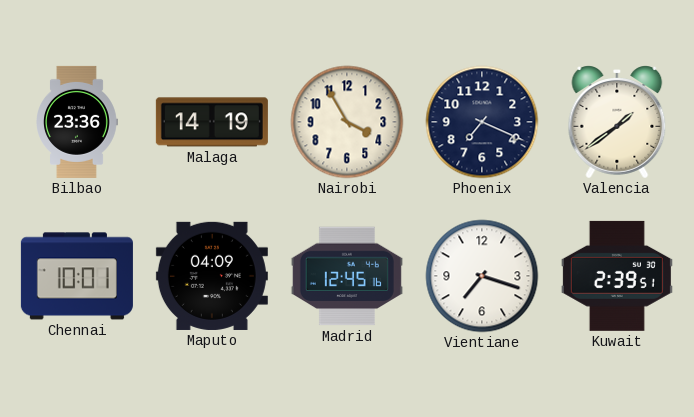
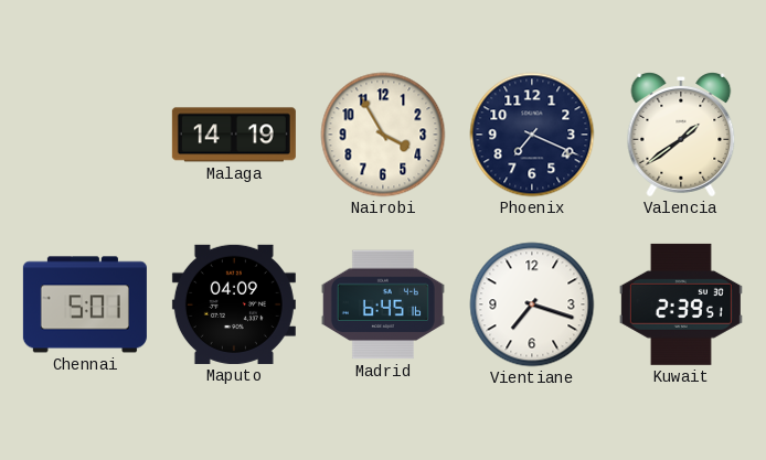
Bilbao: 23:36 -> none
Chennai: 10:01 -> 5:01
Madrid: 12:45 -> 6:45
